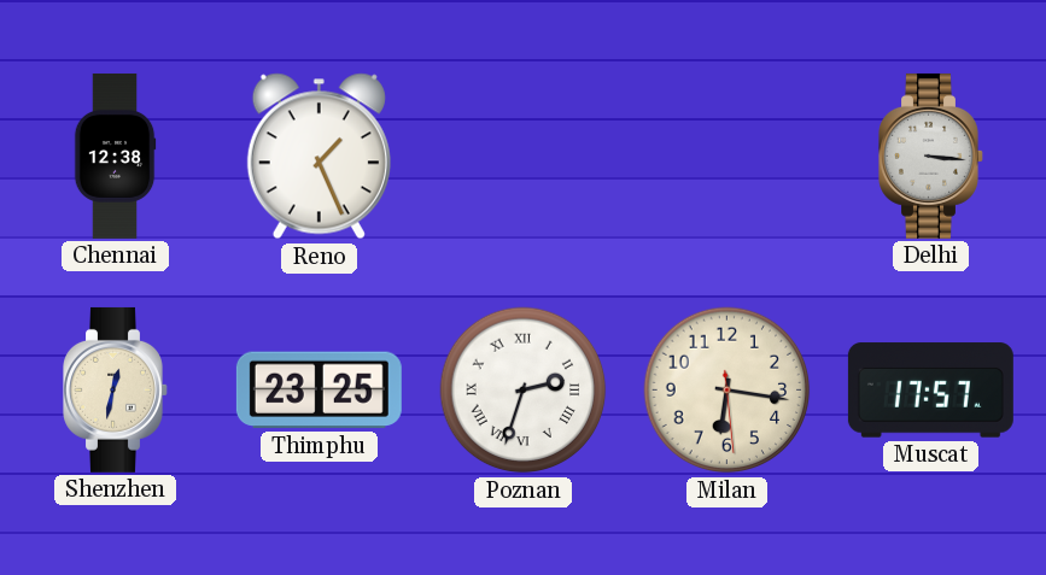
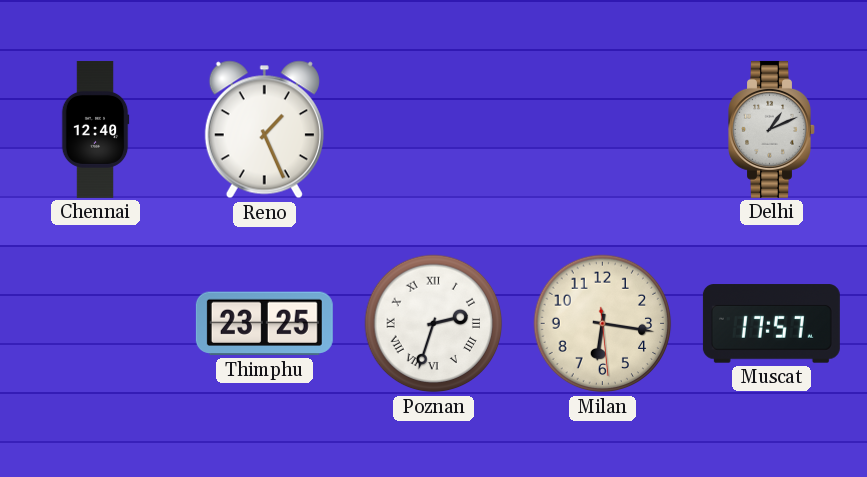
Chennai: 12:38 -> 12:40
Delhi: 3:16 -> 1:11
Shenzhen: 12:32 -> none
